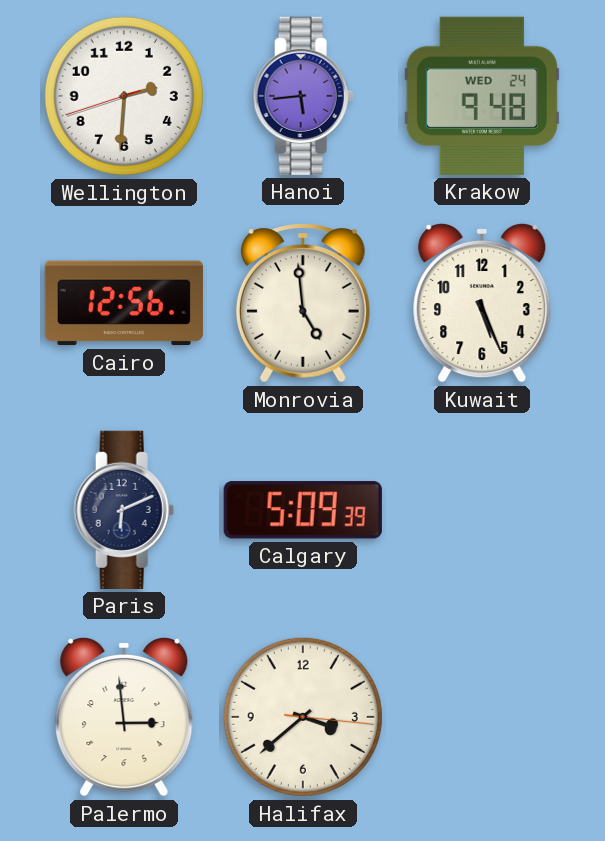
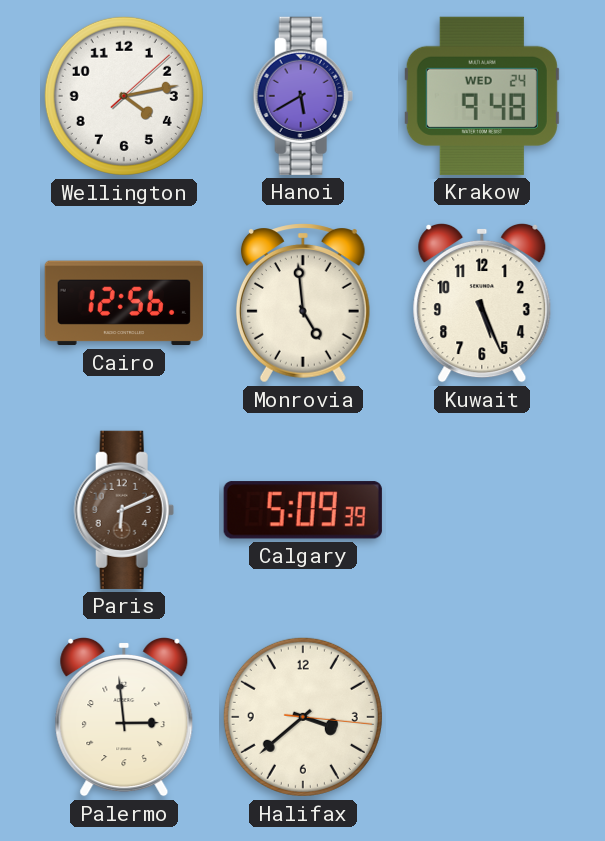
Wellington: 2:30 -> 4:13
Hanoi: 5:44 -> 5:40
Paris dial: navy -> brown
